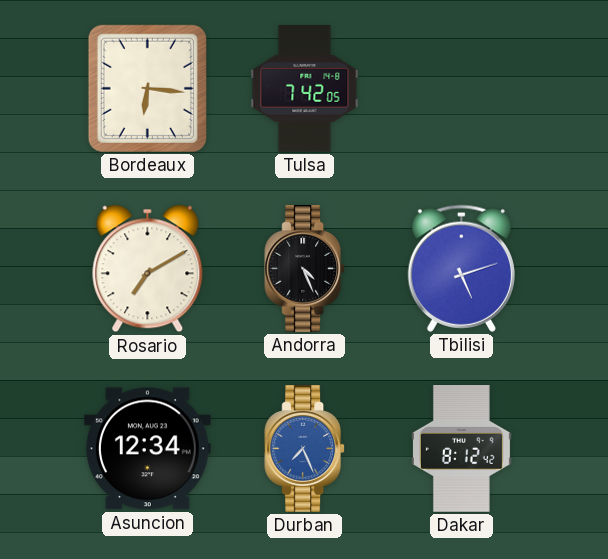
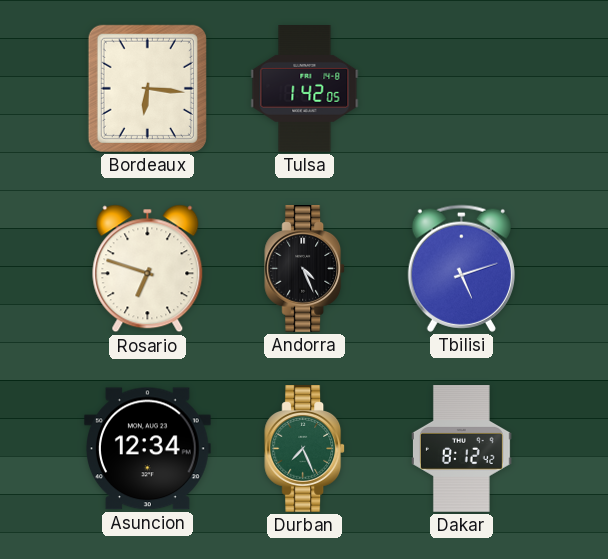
Tulsa: 7:42 -> 1:42
Rosario: 7:10 -> 6:48
Durban dial: blue -> green
